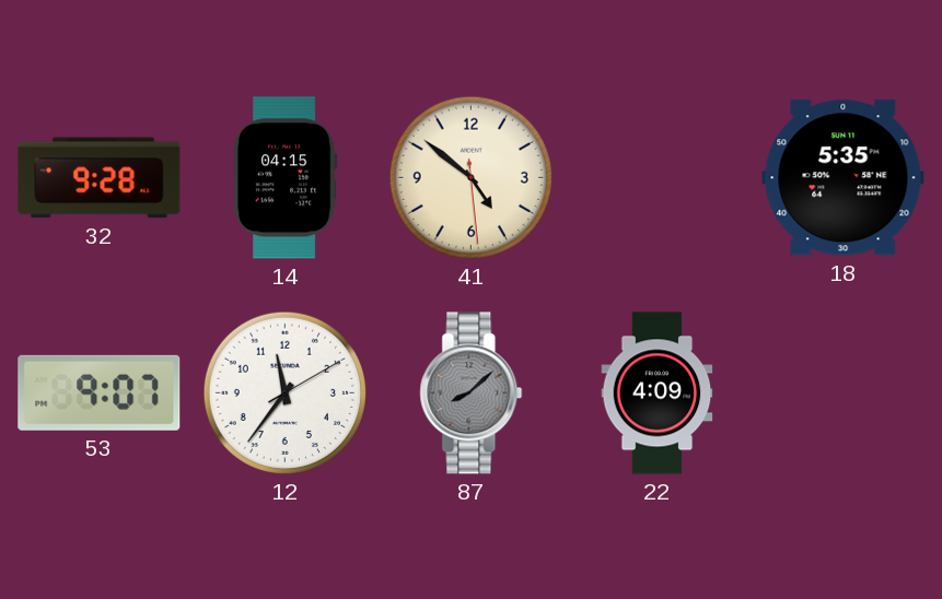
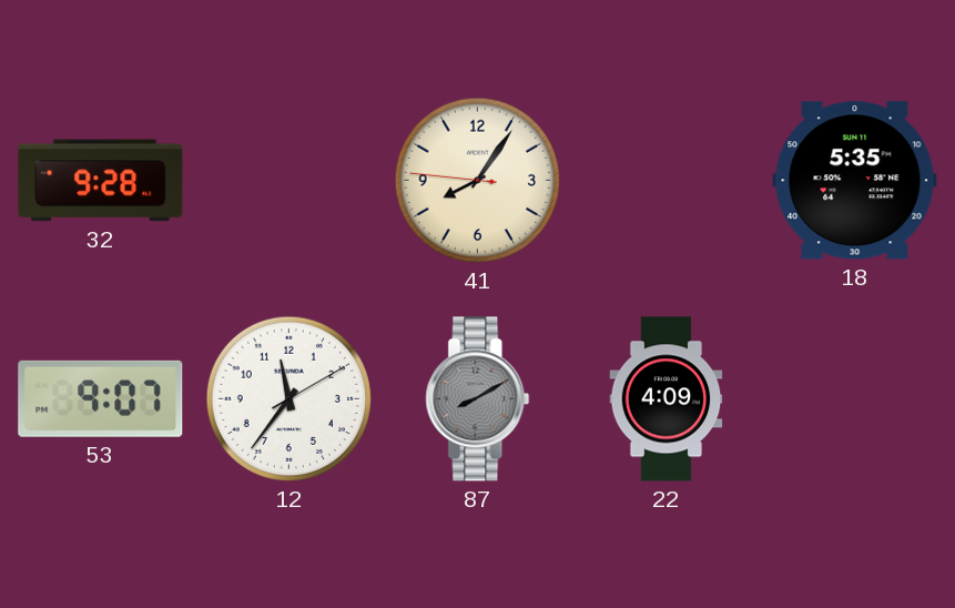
14: 04:15 -> none
41: 4:51 -> 8:05
87: 8:08 -> 8:10
